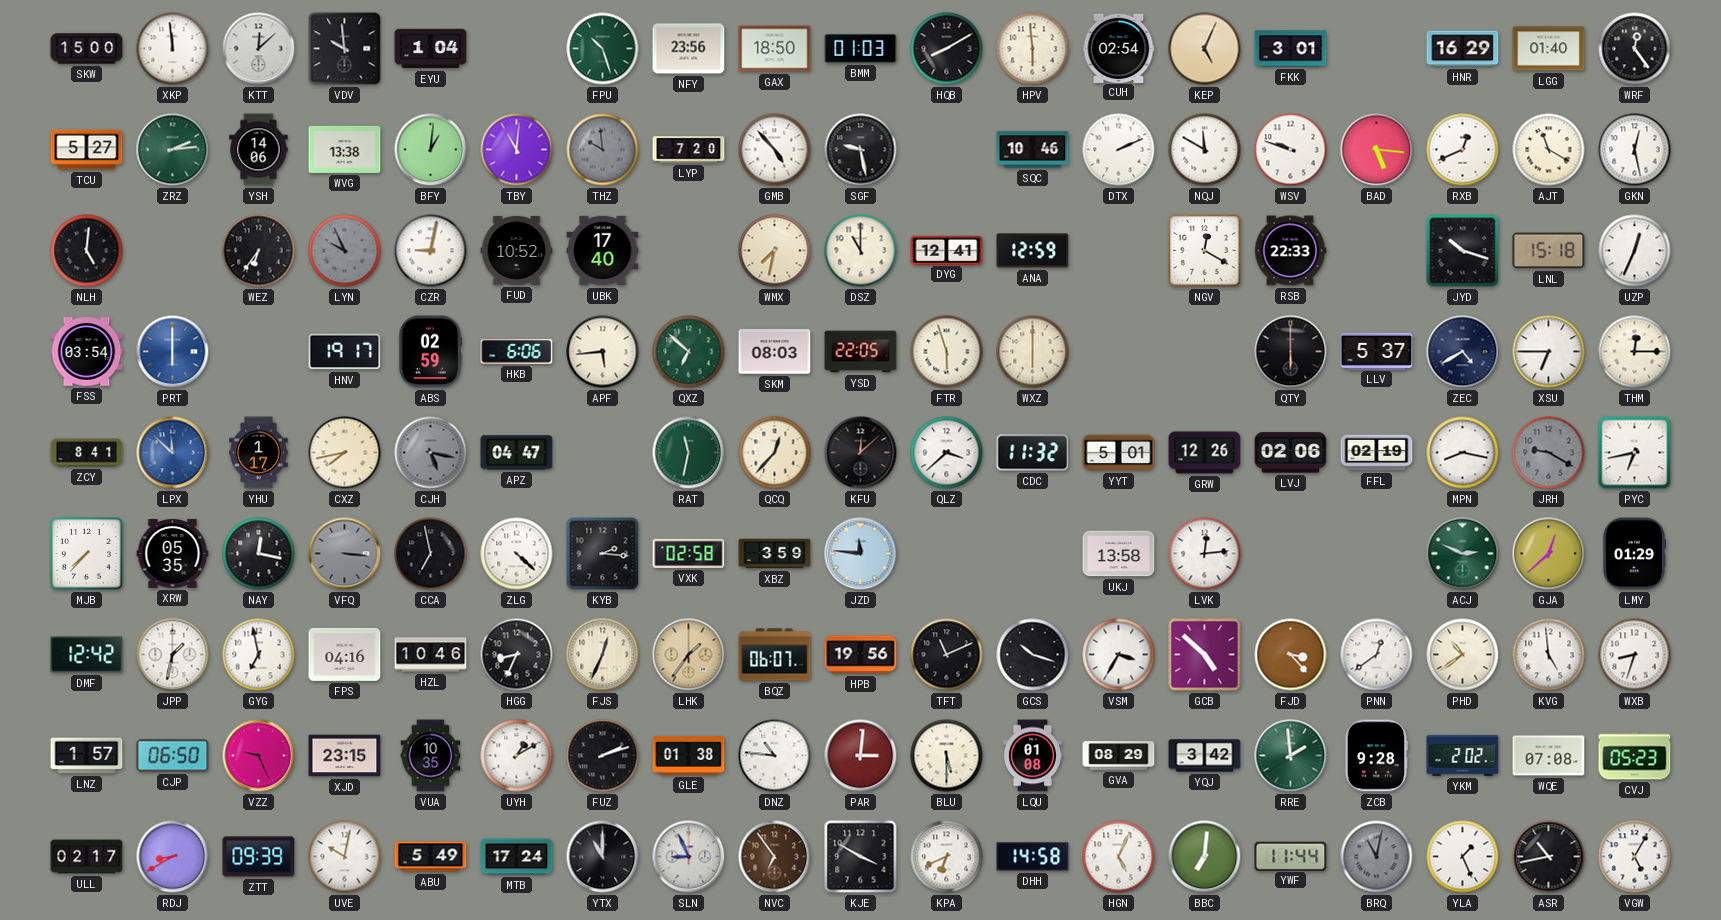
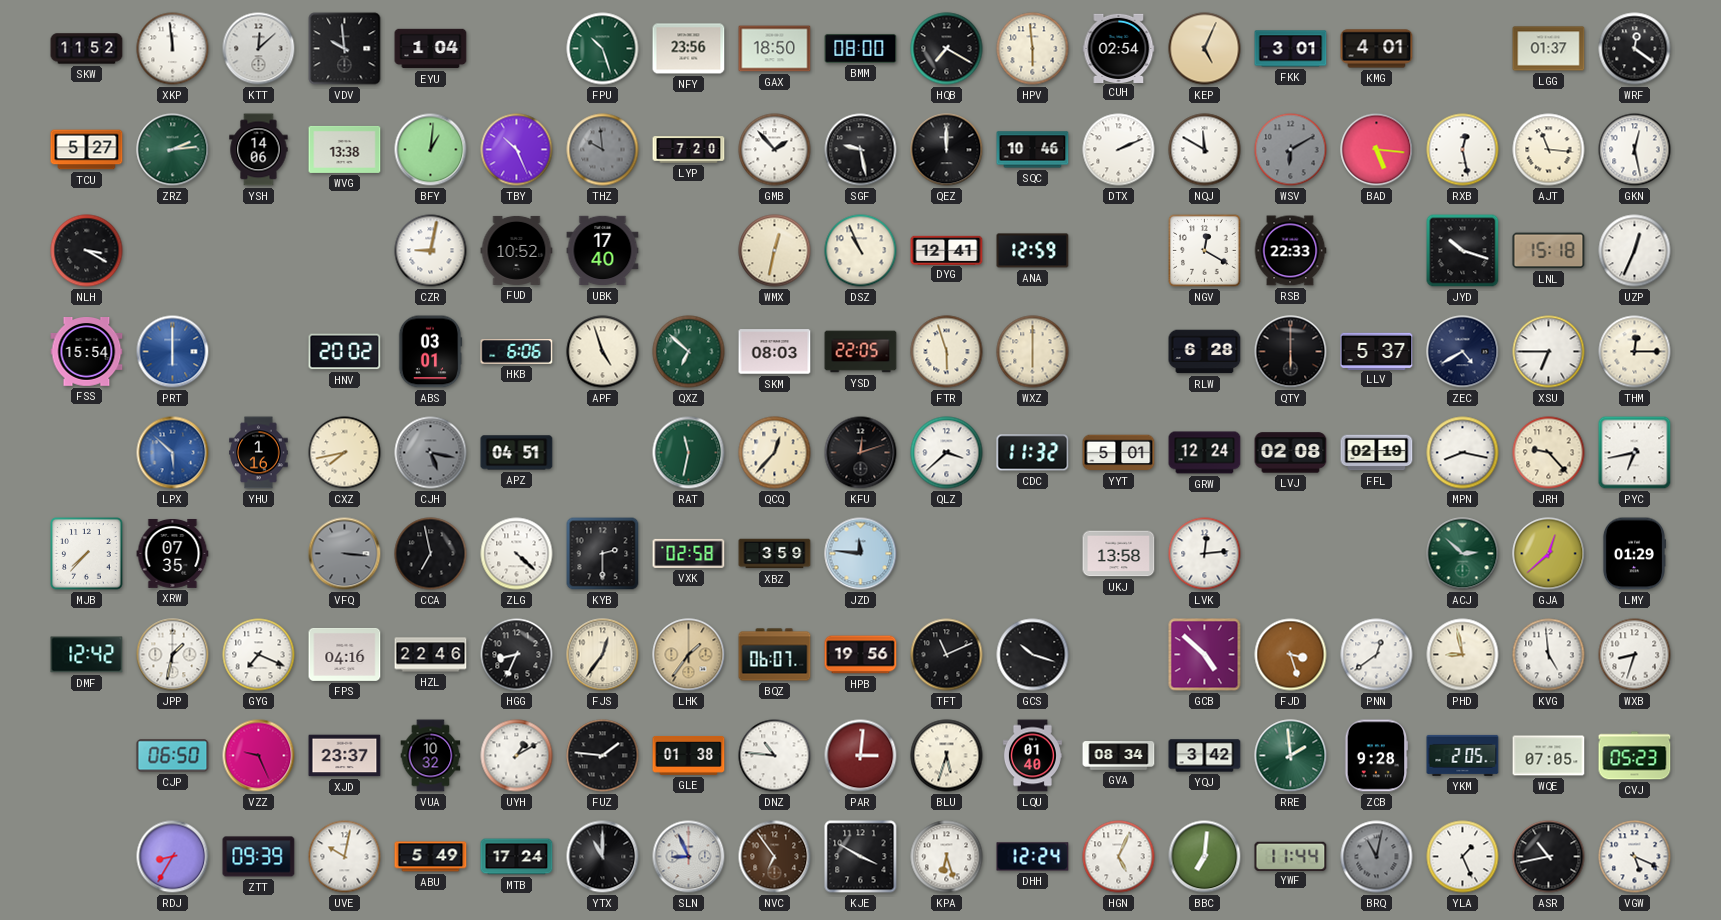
SKW: 15:00 -> 11:52
BMM: 01:03 -> 08:00
HQB: 8:10 -> 7:20
KMG: none -> 4:01
HNR: 16:29 -> none
LGG: 01:40 -> 01:37
WRF: 12:24 -> 12:21
TBY: 11:01 -> 10:26
GMB: 4:53 -> 1:53
QEZ: none -> 12:00
WSV: 9:48 -> 6:10
WSV dial: white -> grey
RXB: 12:41 -> 12:28
AJT: 11:20 -> 11:16
NLH: 5:01 -> 3:20
WEZ: 6:36 -> none
LYN: 9:56 -> none
WMX: 7:32 -> 12:32
DSZ: 11:00 -> 10:56
FSS: 03:54 -> 15:54
HNV: 19:17 -> 20:02
ABS: 02:59 -> 03:01
APF: 5:44 -> 4:57
RLW: none -> 6:28
ZCY: 8:41 -> none
LPX: 11:52 -> 5:52
YHU: 1:17 -> 1:16
APZ: 04:47 -> 04:51
KFU: 12:08 -> 12:12
GRW: 12:26 -> 12:24
LVJ: 02:06 -> 02:08
JRH: 9:20 -> 9:23
JRH dial: grey -> cream
XRW: 05:35 -> 07:35
NAY: 12:17 -> none
KYB: 2:16 -> 2:30
ACJ: 2:49 -> 2:52
GYG: 6:58 -> 7:19
HZL: 10:46 -> 22:46
FJS: 12:34 -> 12:36
VSM: 3:35 -> none
FJD: 3:23 -> 3:27
PHD: 10:39 -> 8:58
LNZ: 1:57 -> none
XJD: 23:15 -> 23:37
VUA: 10:35 -> 10:32
FUZ: 2:12 -> 1:46
BLU: 5:30 -> 5:33
LQU: 01:08 -> 01:40
GVA: 08:29 -> 08:34
YKM: 2:02 -> 2:05
WQE: 07:08 -> 07:05
ULL: 02:17 -> none
RDJ: 8:40 -> 8:35
KPA: 6:41 -> 6:27
DHH: 14:58 -> 12:24
VGW: 5:05 -> 5:19
